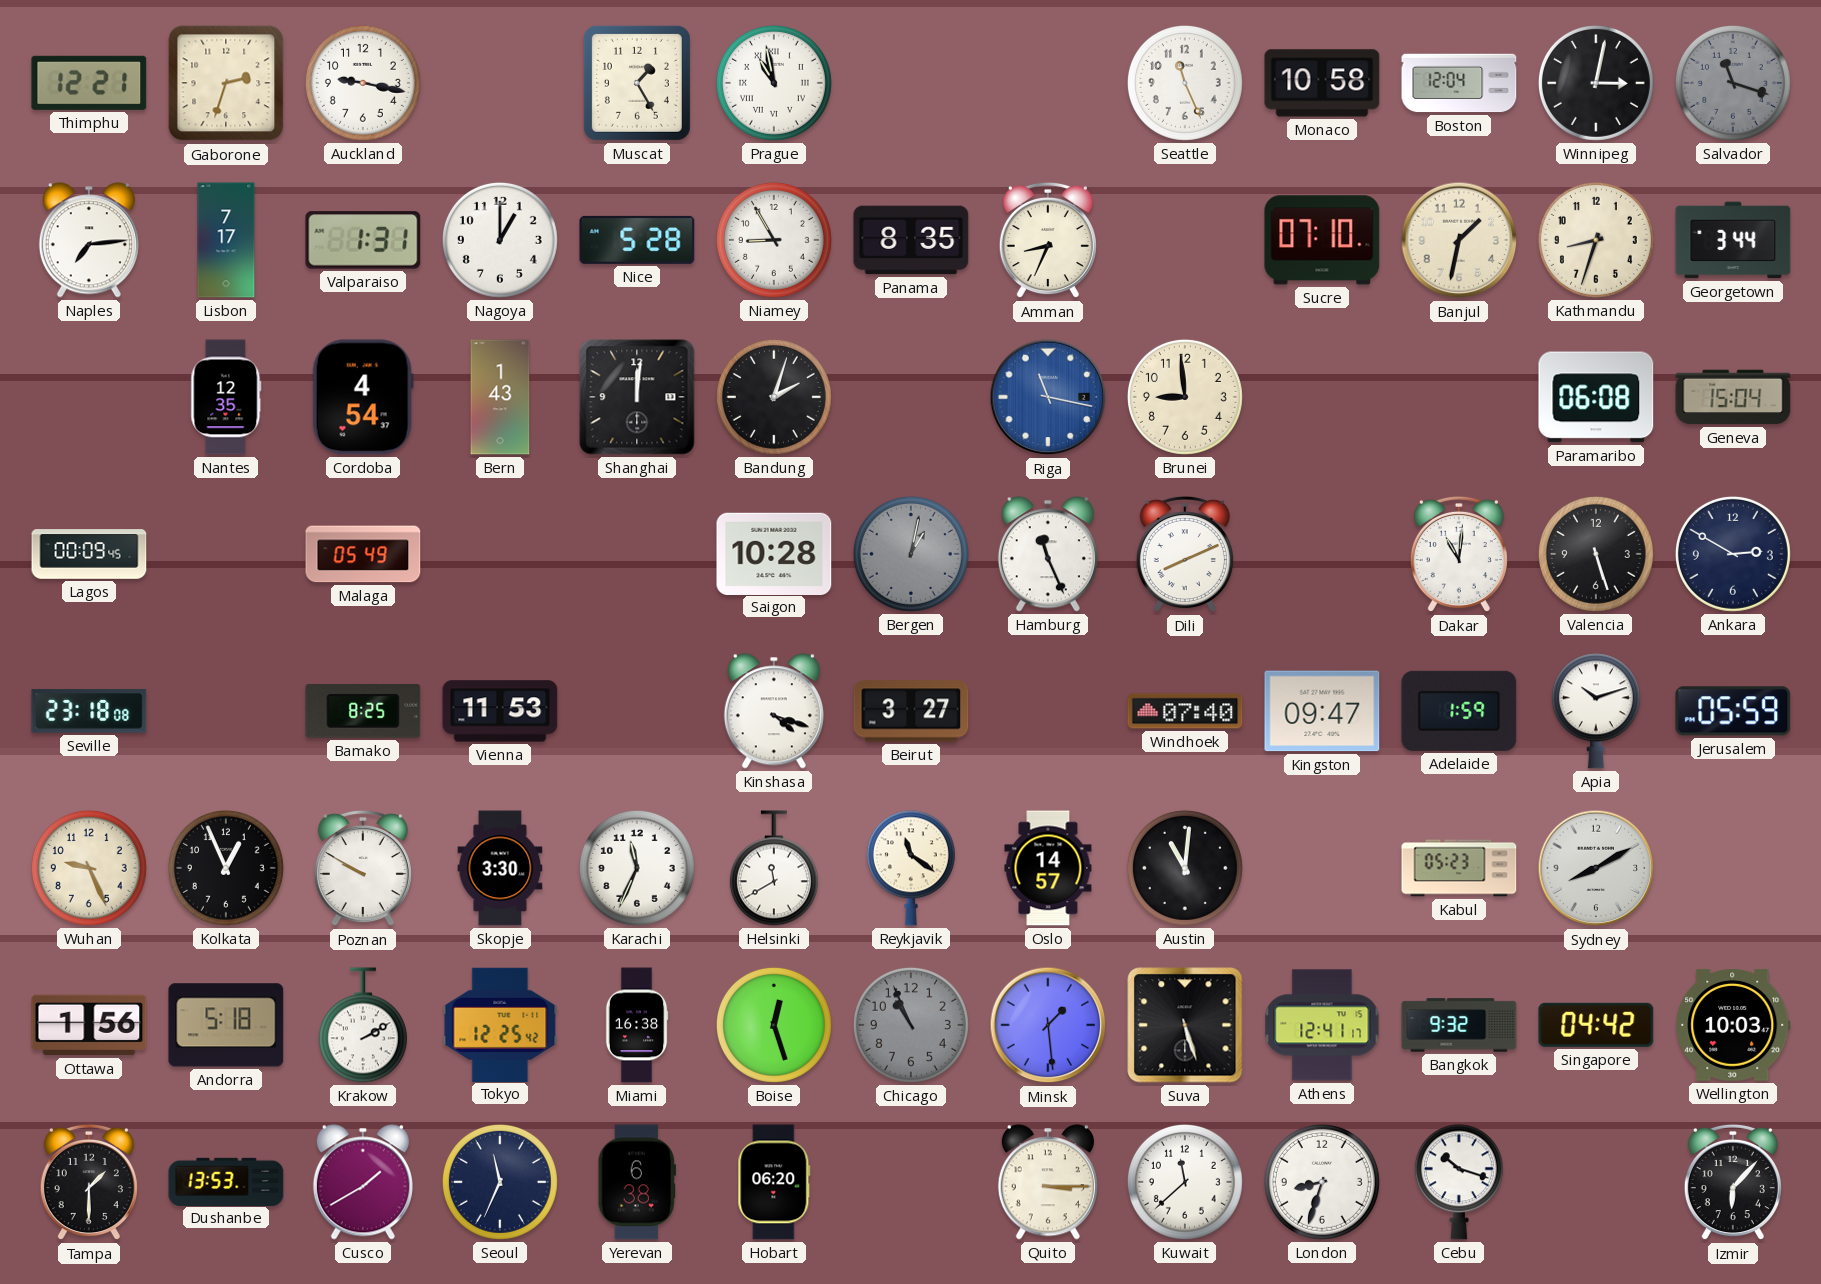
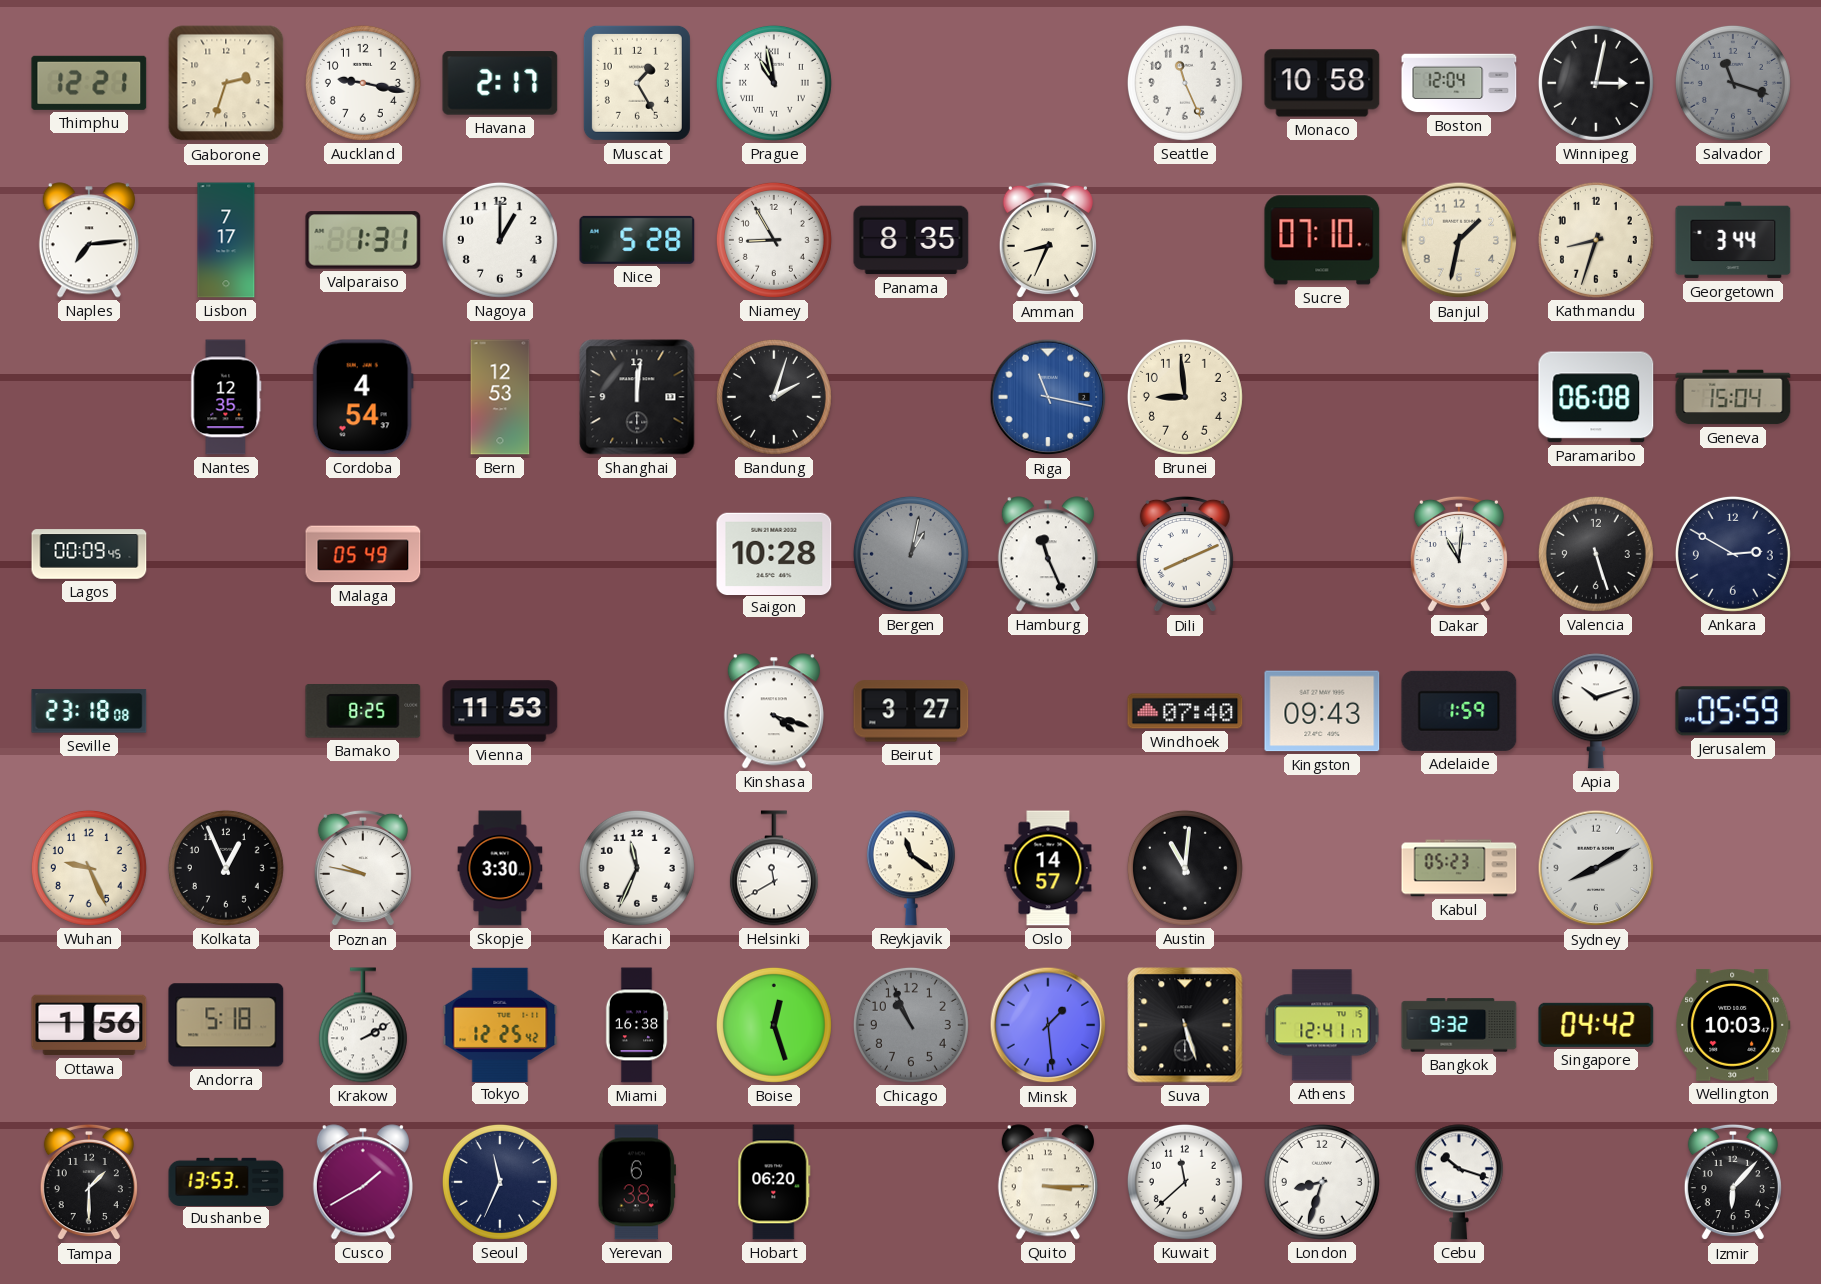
Havana: none -> 2:17
Bern: 1:43 -> 12:53
Kingston: 09:47 -> 09:43
Poznan: 9:50 -> 9:47
